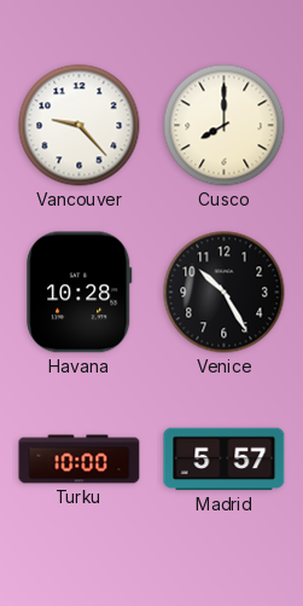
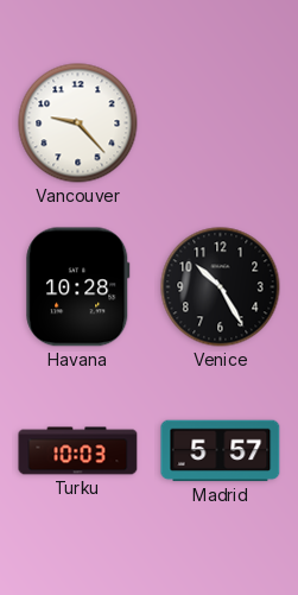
Cusco: 8:00 -> none
Turku: 10:00 -> 10:03
